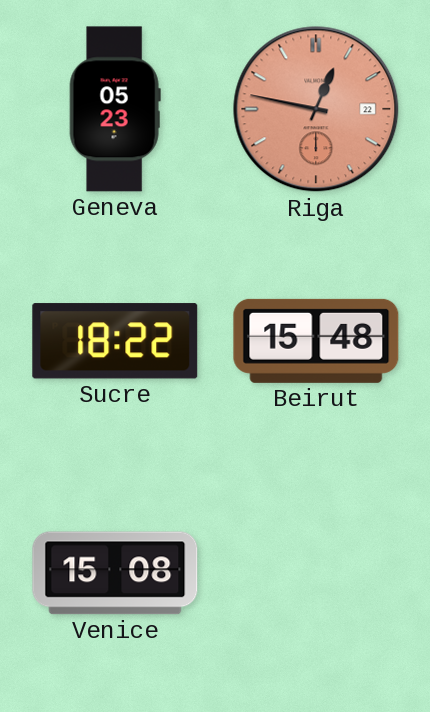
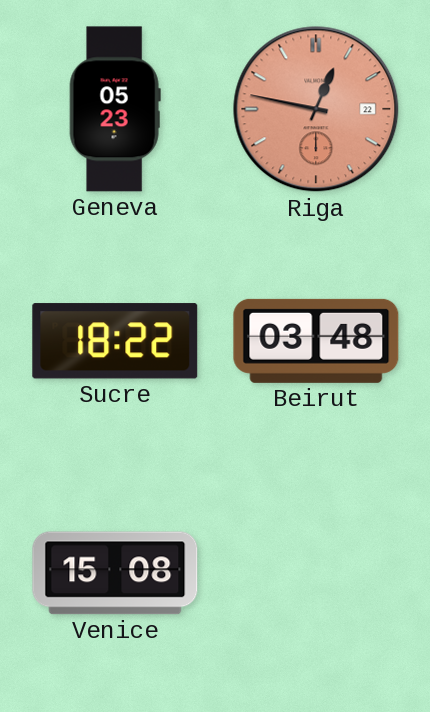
Beirut: 15:48 -> 03:48
